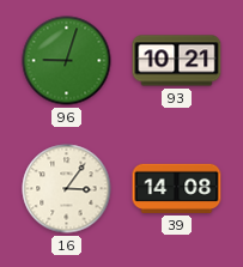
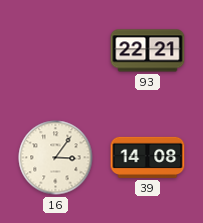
96: 9:03 -> none
93: 10:21 -> 22:21
